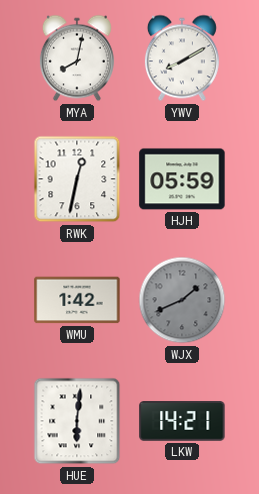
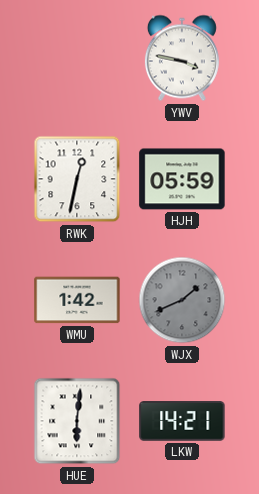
MYA: 8:02 -> none
YWV: 8:10 -> 3:47
